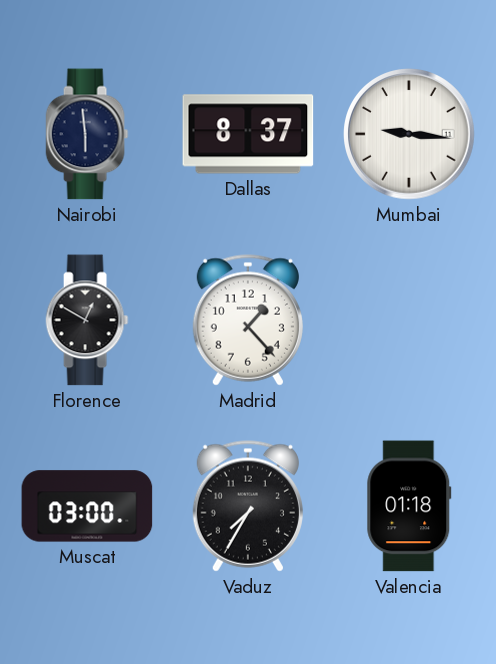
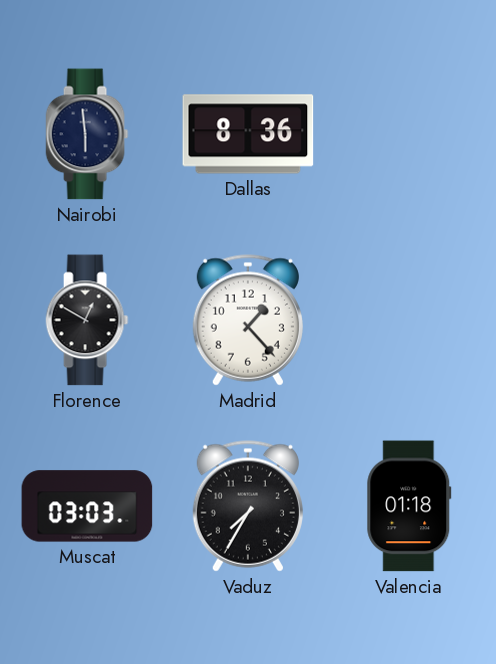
Dallas: 8:37 -> 8:36
Mumbai: 9:16 -> none
Muscat: 03:00 -> 03:03
